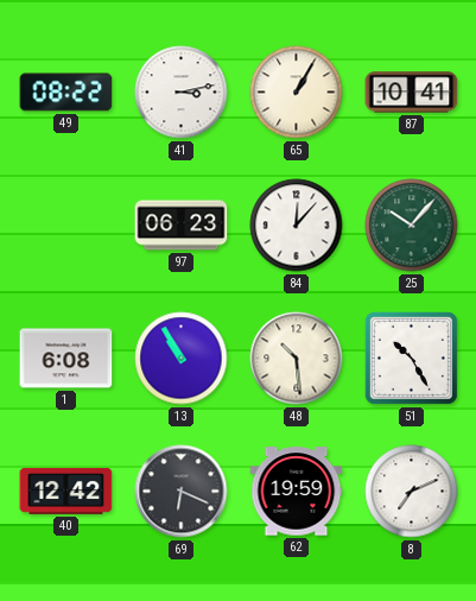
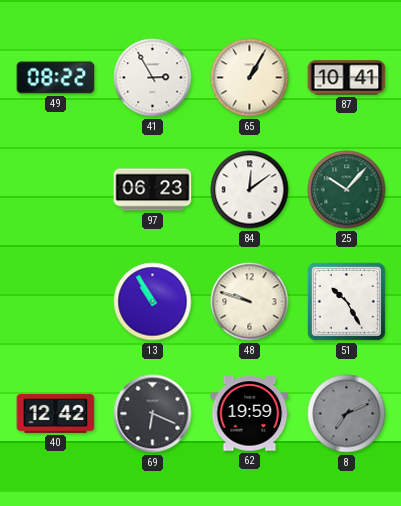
41: 3:13 -> 2:55
84: 12:07 -> 12:09
1: 6:08 -> none
48: 10:29 -> 9:48
8 dial: white -> grey
